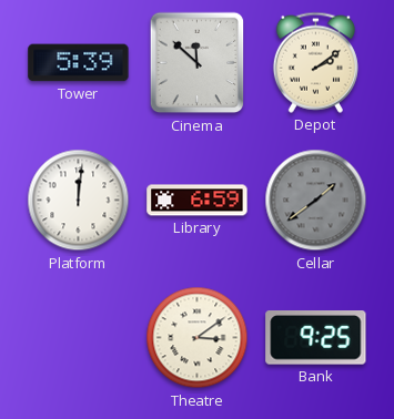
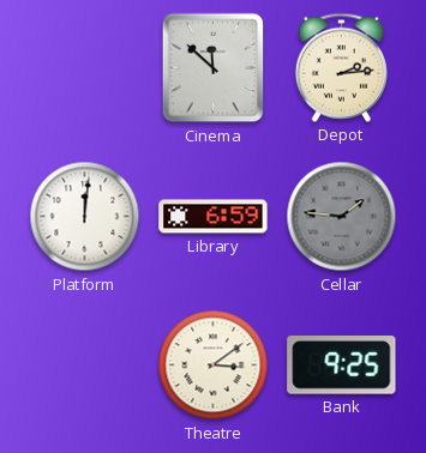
Tower: 5:39 -> none
Depot: 2:09 -> 2:14
Cellar: 1:39 -> 1:46
